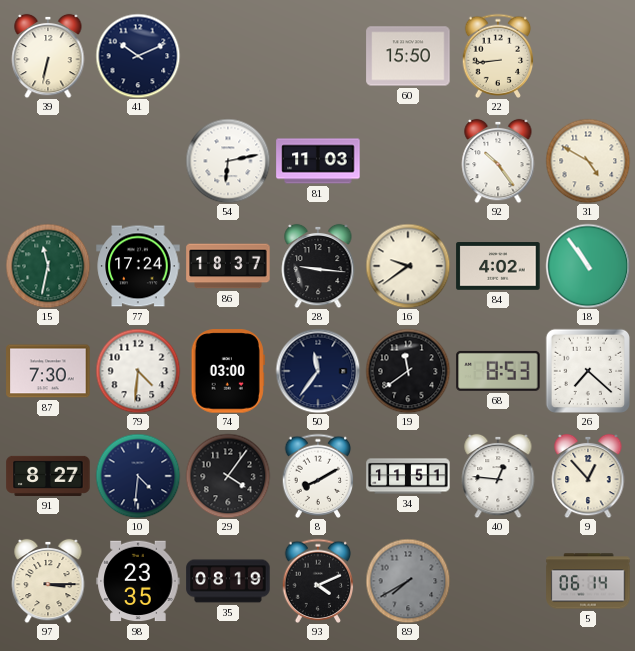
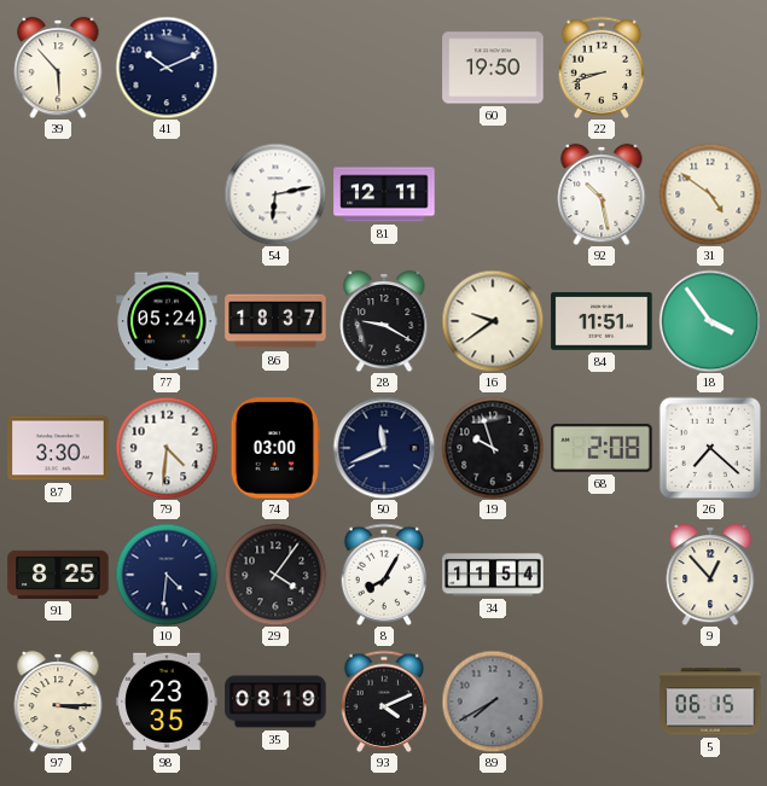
39: 6:32 -> 5:53
60: 15:50 -> 19:50
22: 8:44 -> 8:42
81: 11:03 -> 12:11
92: 10:24 -> 10:28
31: 4:50 -> 4:51
15: 11:32 -> none
77: 17:24 -> 05:24
28: 9:16 -> 9:20
84: 4:02 -> 11:51
18: 10:54 -> 3:54
87: 7:30 -> 3:30
50: 11:36 -> 11:41
19: 11:39 -> 9:57
68: 8:53 -> 2:08
91: 8:27 -> 8:25
8: 8:10 -> 8:05
34: 11:51 -> 11:54
40: 12:46 -> none
5: 06:14 -> 06:15
